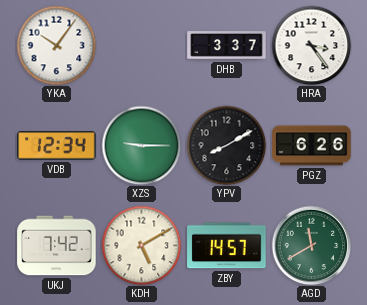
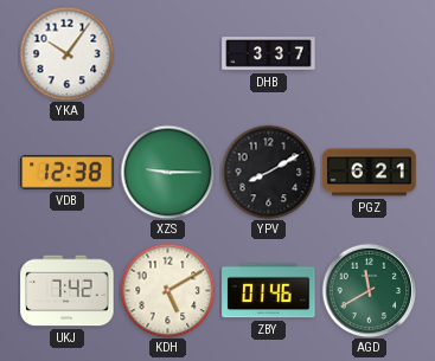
HRA: 3:24 -> none
VDB: 12:34 -> 12:38
PGZ: 6:26 -> 6:21
ZBY: 14:57 -> 01:46
